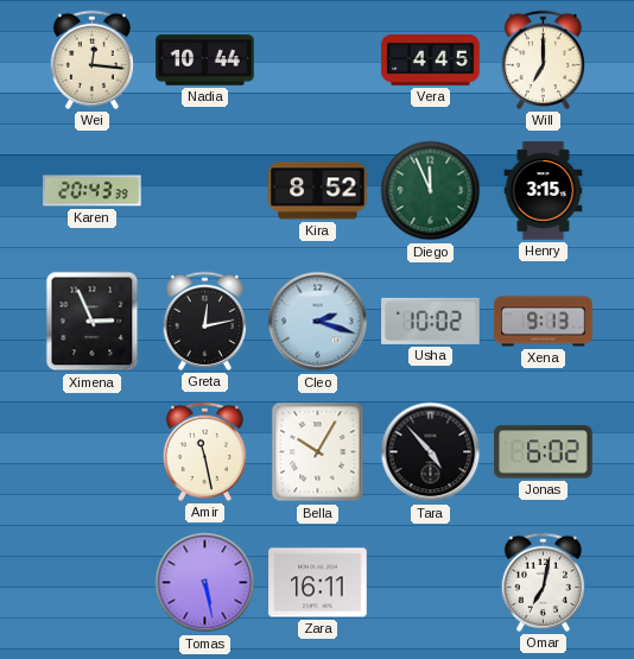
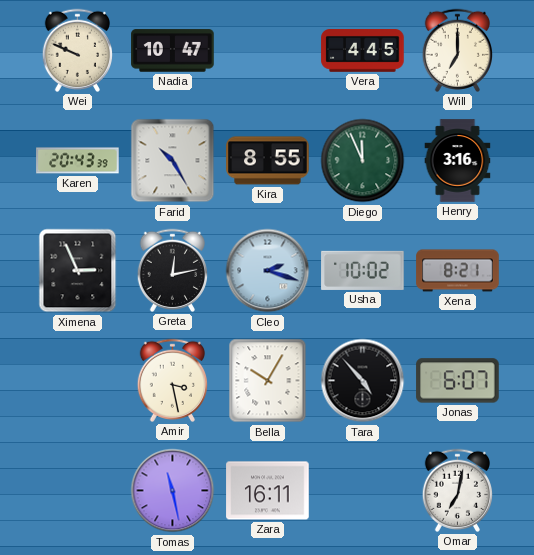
Wei: 12:16 -> 9:49
Nadia: 10:44 -> 10:47
Farid: none -> 10:25
Kira: 8:52 -> 8:55
Henry: 3:15 -> 3:16
Xena: 9:13 -> 8:21
Amir: 11:28 -> 3:28
Jonas: 6:02 -> 6:07
Tomas: 5:28 -> 11:28
